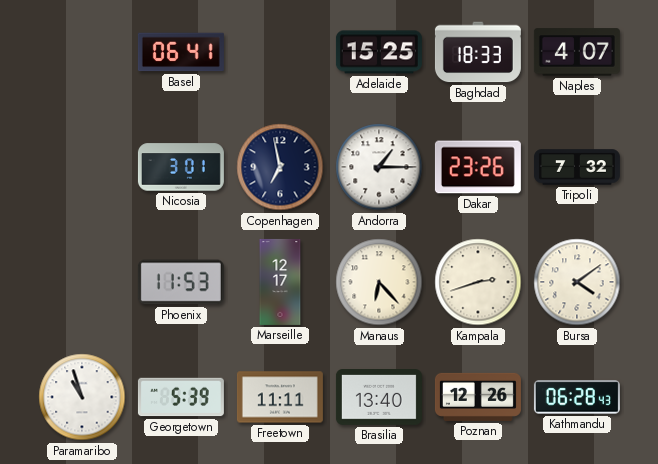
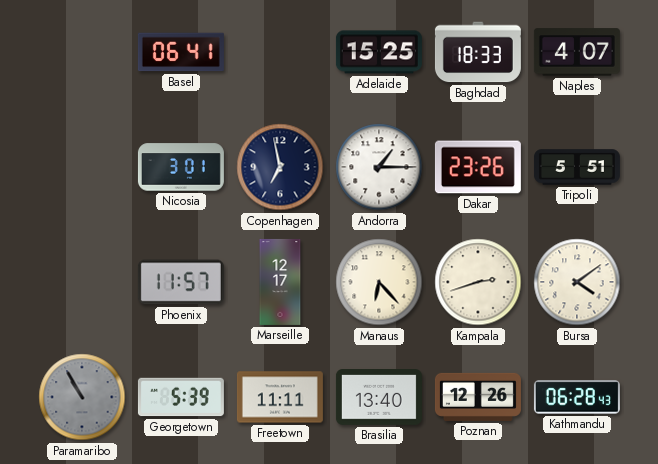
Tripoli: 7:32 -> 5:51
Phoenix: 11:53 -> 11:57
Paramaribo: 10:57 -> 10:55
Paramaribo dial: white -> grey
